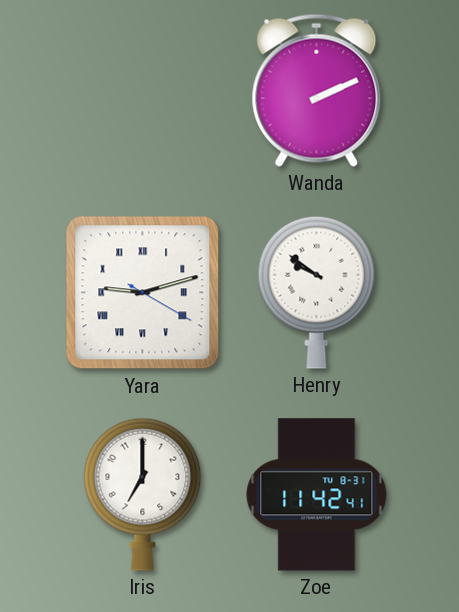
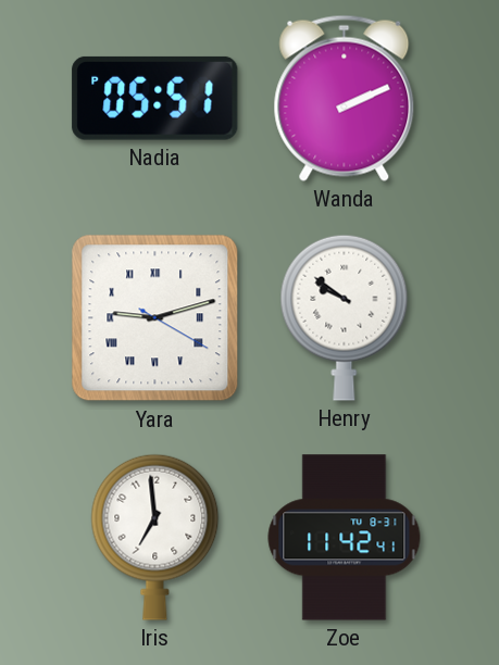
Nadia: none -> 05:51
Iris: 7:00 -> 6:59
